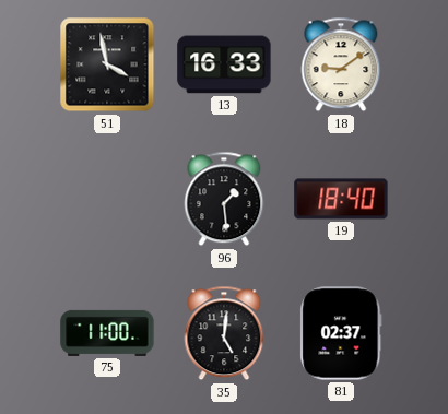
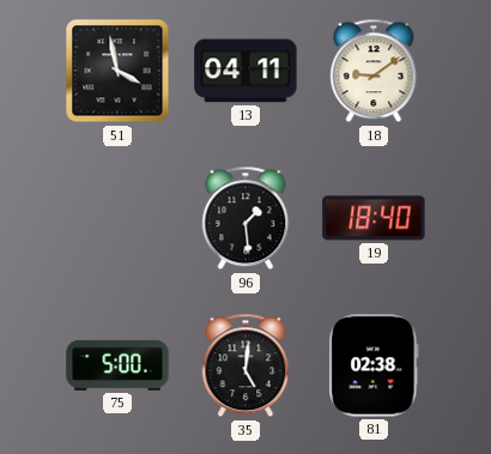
13: 16:33 -> 04:11
75: 11:00 -> 5:00
81: 02:37 -> 02:38
